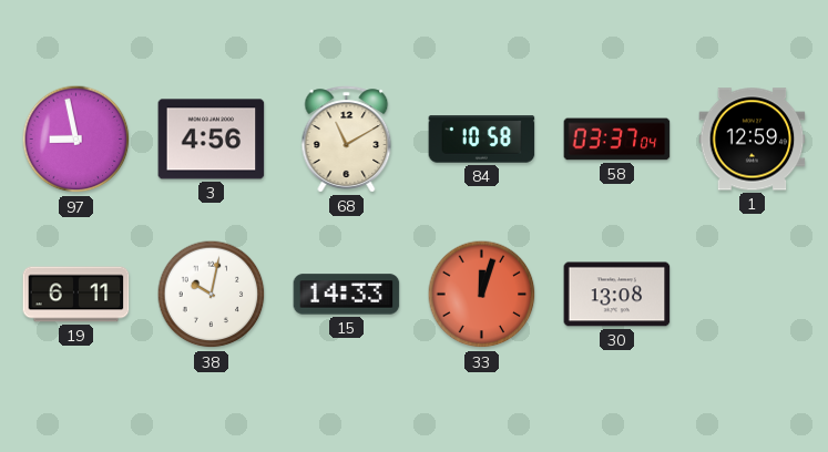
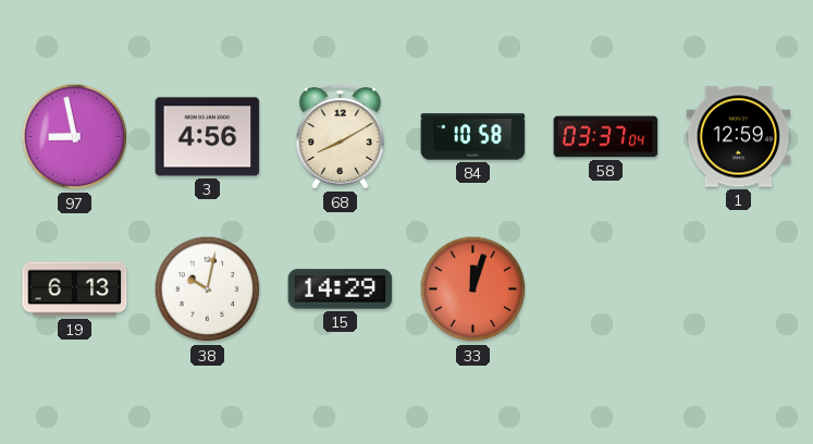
68: 11:10 -> 8:10
19: 6:11 -> 6:13
15: 14:33 -> 14:29
30: 13:08 -> none
